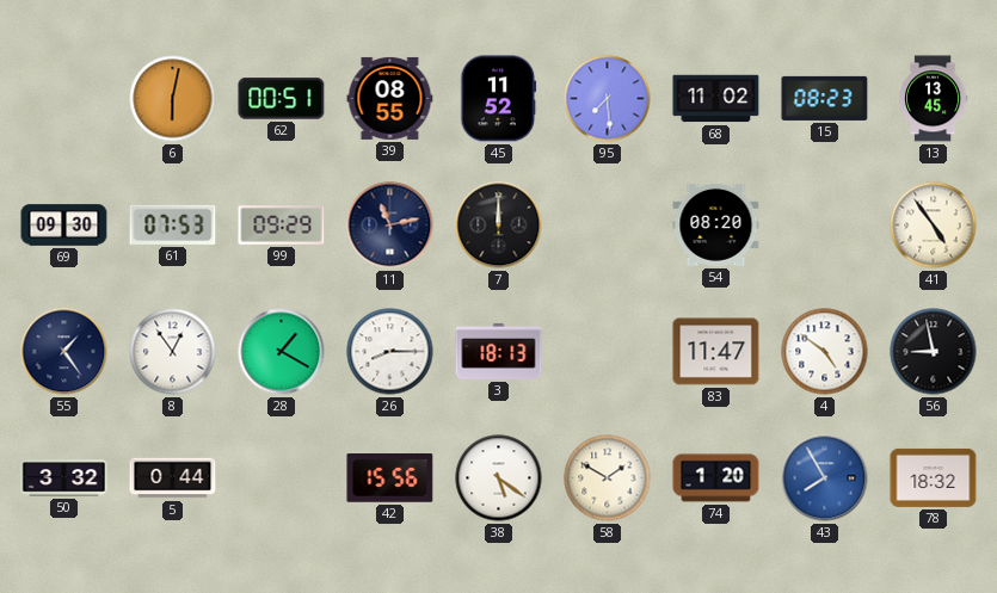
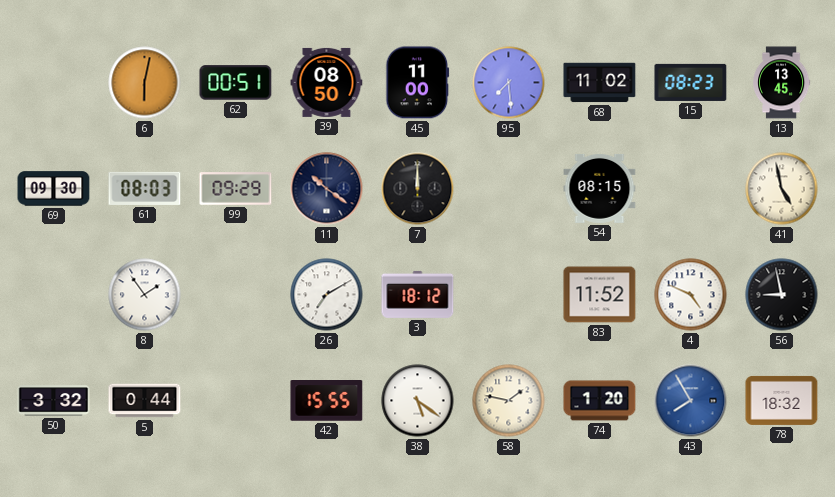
39: 08:55 -> 08:50
45: 11:52 -> 11:00
61: 07:53 -> 08:03
11: 11:13 -> 10:21
54: 08:20 -> 08:15
41: 4:54 -> 4:58
55: 1:24 -> none
8: 12:54 -> 1:54
28: 1:20 -> none
26: 8:15 -> 7:10
3: 18:13 -> 18:12
83: 11:47 -> 11:52
4: 4:51 -> 4:49
42: 15:56 -> 15:55
58: 1:50 -> 1:47
